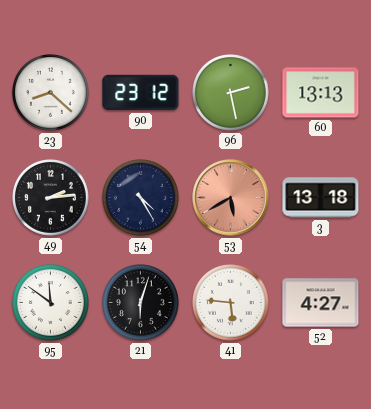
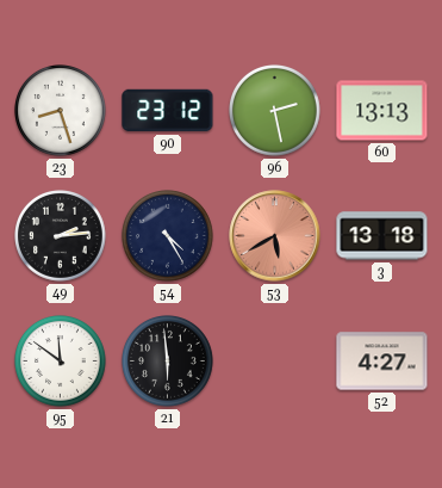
23: 8:22 -> 8:27
21: 6:03 -> 5:59
41: 5:46 -> none
